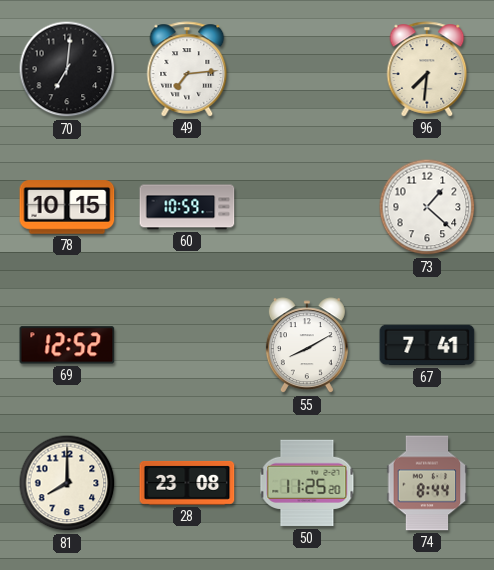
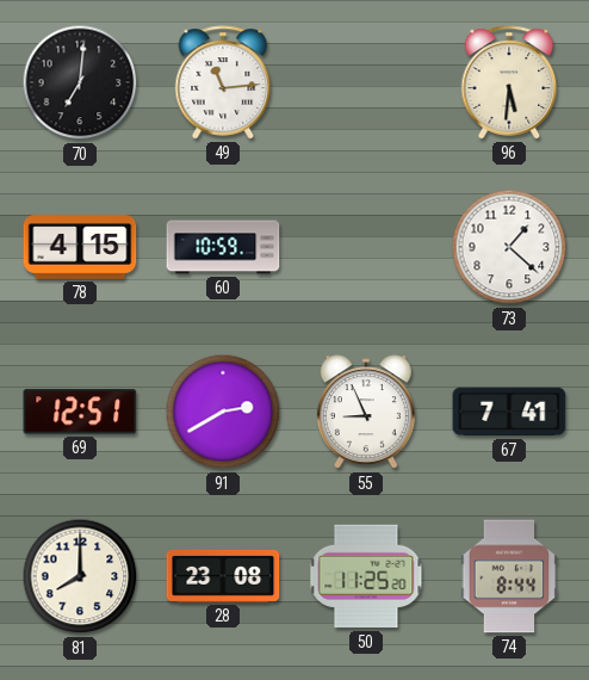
49: 7:14 -> 11:14
96: 7:31 -> 5:31
78: 10:15 -> 4:15
69: 12:52 -> 12:51
91: none -> 2:40
55: 8:10 -> 8:56
